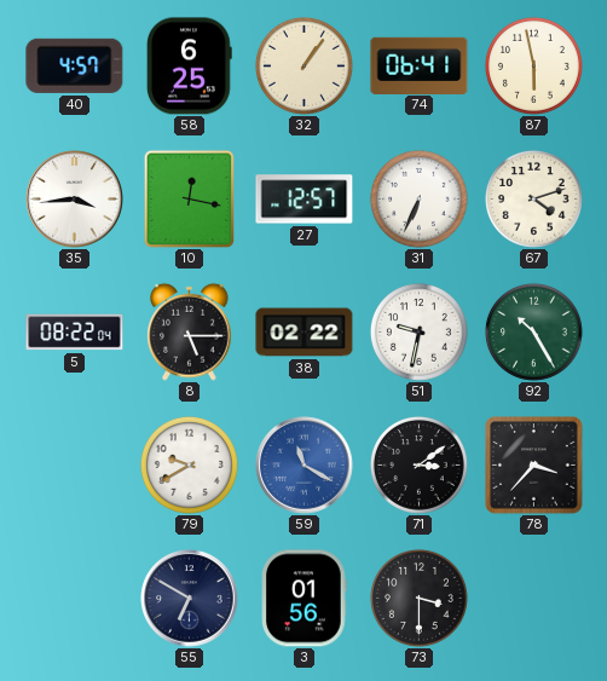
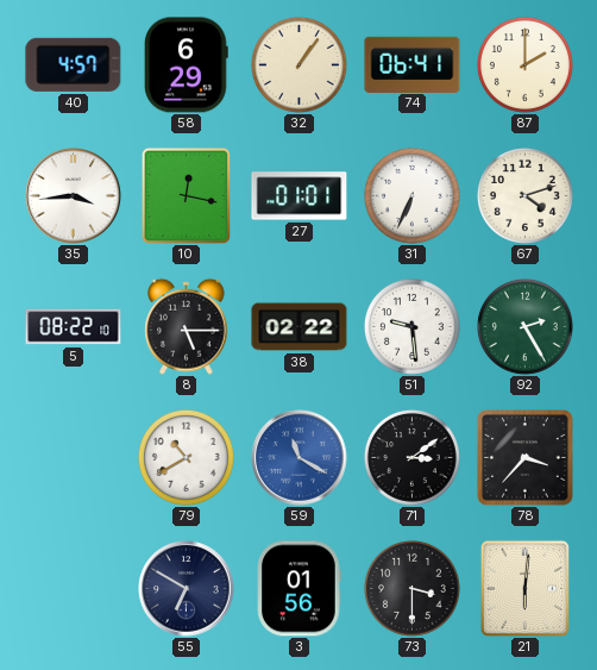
58: 6:25 -> 6:29
87: 5:58 -> 2:00
27: 12:57 -> 01:01
5: 08:22:04 -> 08:22:10
51: 9:32 -> 9:29
92: 10:25 -> 2:25
79: 9:40 -> 10:40
21: none -> 6:01
